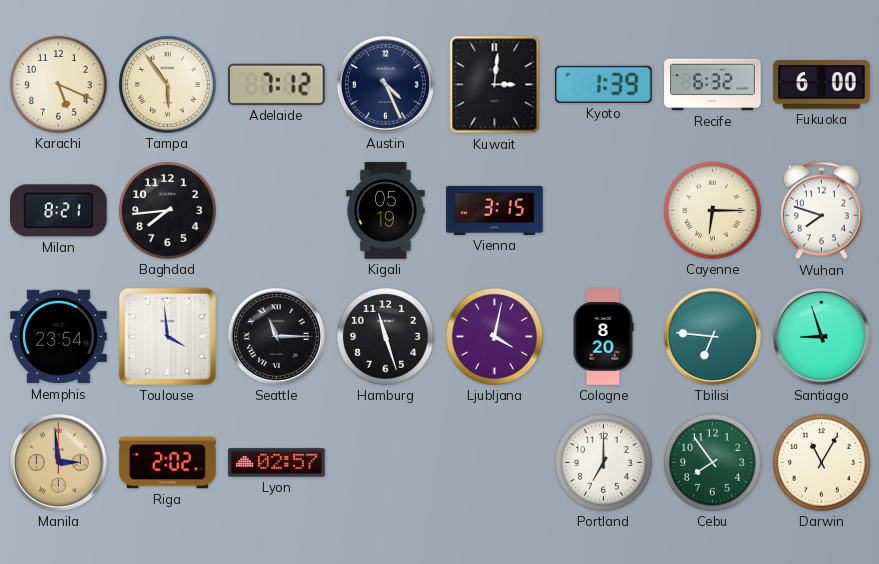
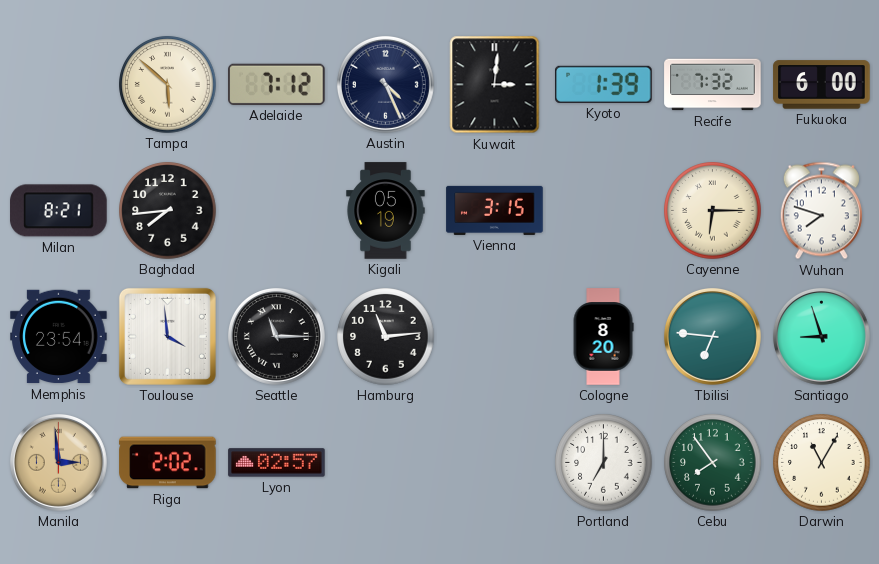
Karachi: 5:19 -> none
Tampa: 5:54 -> 5:52
Recife: 6:32 -> 7:32
Hamburg: 11:27 -> 11:14
Ljubljana: 4:02 -> none
